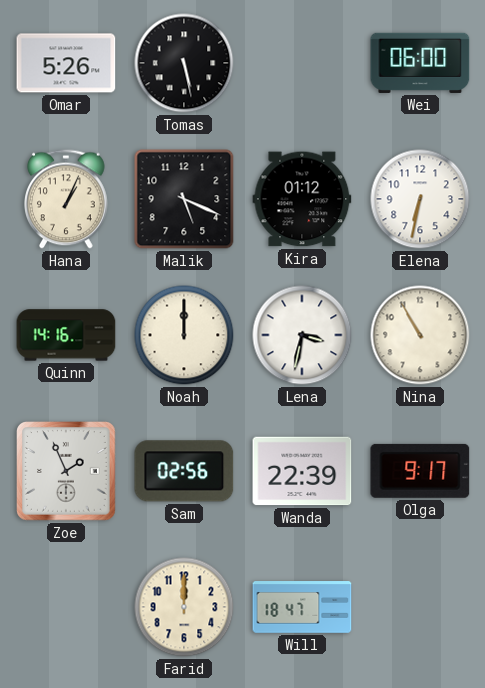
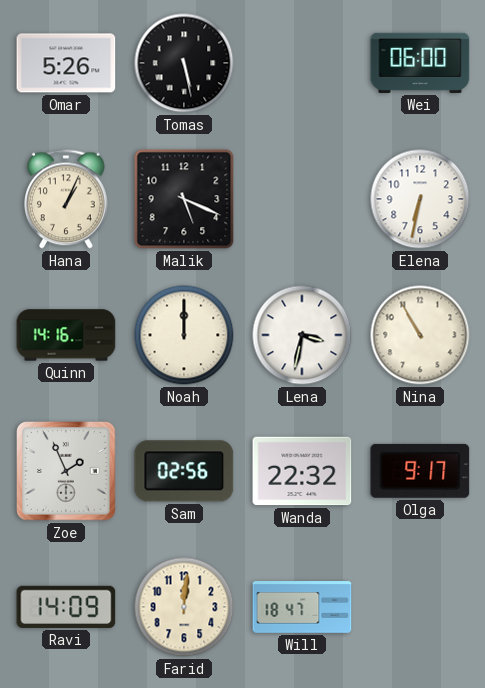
Kira: 01:12 -> none
Wanda: 22:39 -> 22:32
Ravi: none -> 14:09
Farid: 12:00 -> 12:01
